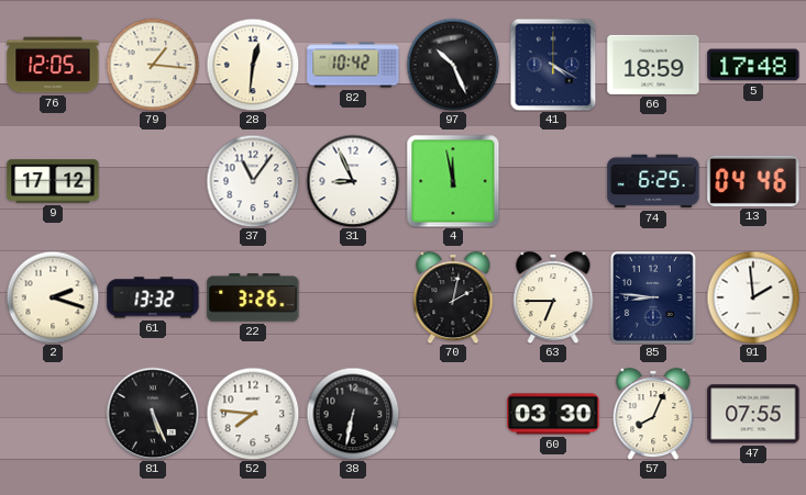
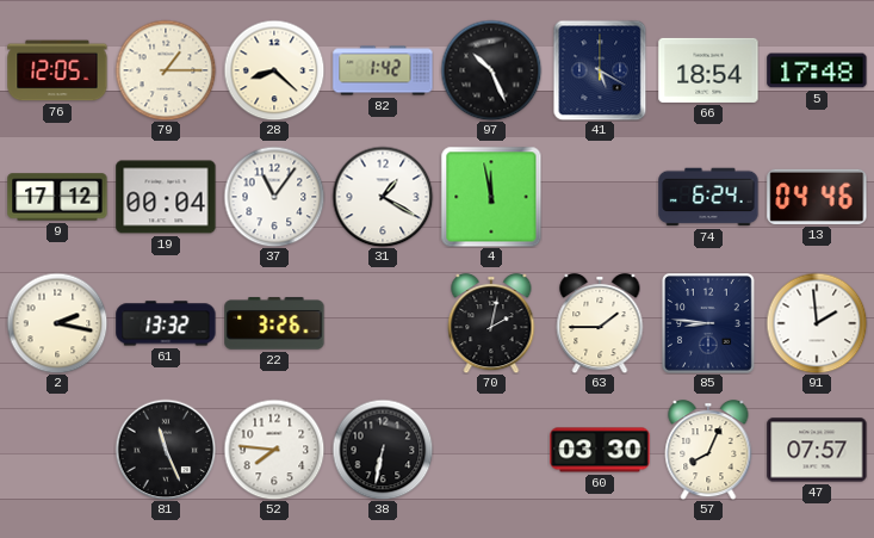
79: 1:16 -> 1:15
28: 12:31 -> 8:22
82: 10:42 -> 1:42
41: 4:20 -> 5:20
66: 18:59 -> 18:54
19: none -> 00:04
31: 8:56 -> 1:20
74: 6:25 -> 6:24
2: 2:18 -> 2:17
63: 6:45 -> 1:45
81: 5:26 -> 11:26
47: 07:55 -> 07:57
